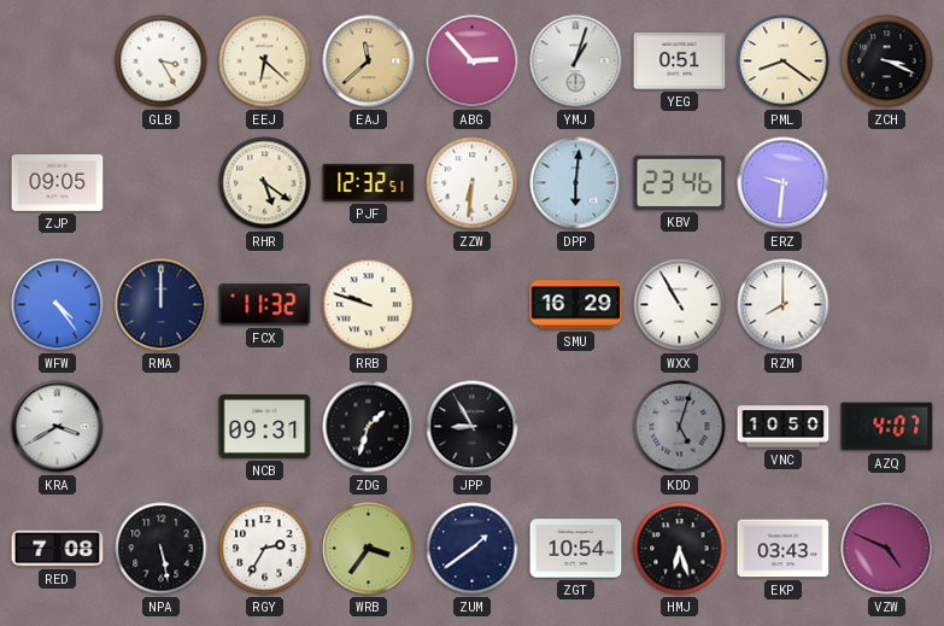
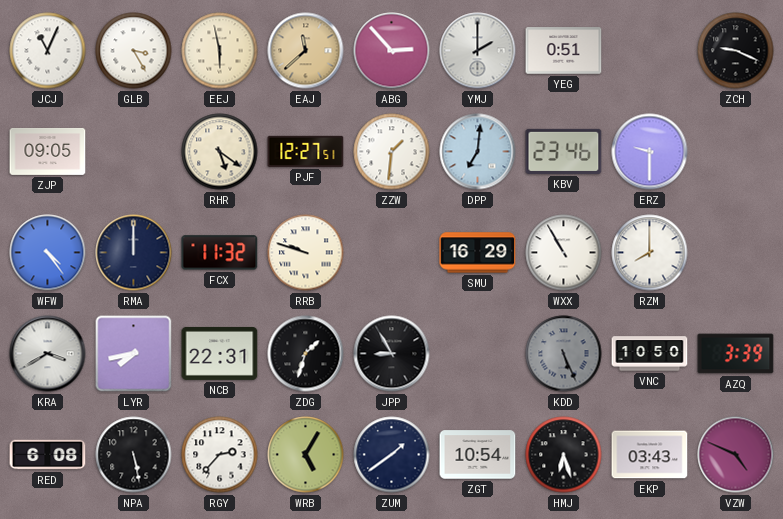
JCJ: none -> 11:04
EEJ: 6:22 -> 5:58
YMJ: 1:03 -> 2:00
PML: 8:21 -> none
ZCH: 3:19 -> 9:19
PJF: 12:32 -> 12:27
ZZW: 6:31 -> 1:31
DPP: 6:01 -> 7:01
ERZ: 9:31 -> 9:30
LYR: none -> 7:43
NCB: 09:31 -> 22:31
KDD: 5:03 -> 5:26
AZQ: 4:07 -> 3:39
RED: 7:08 -> 6:08
RGY: 2:35 -> 2:37
WRB: 3:36 -> 5:05
